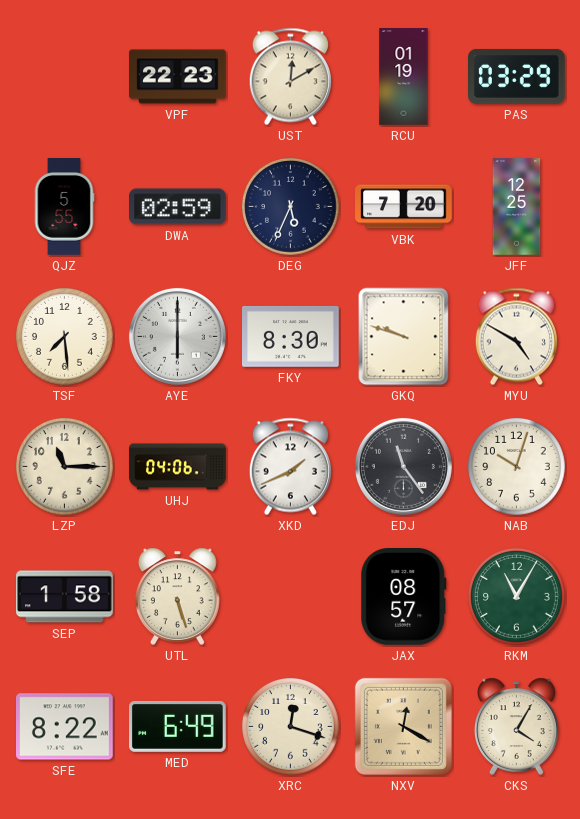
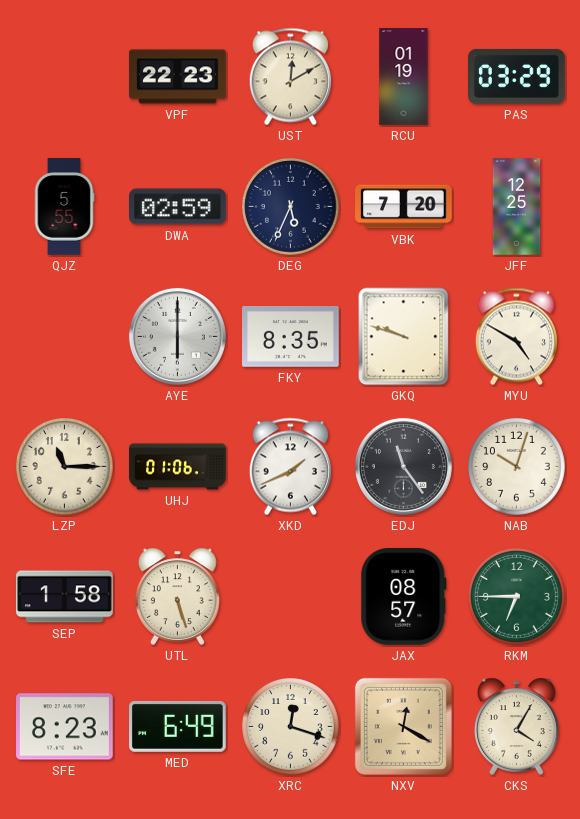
TSF: 7:29 -> none
FKY: 8:30 -> 8:35
UHJ: 04:06 -> 01:06
RKM: 11:05 -> 6:45
SFE: 8:22 -> 8:23
